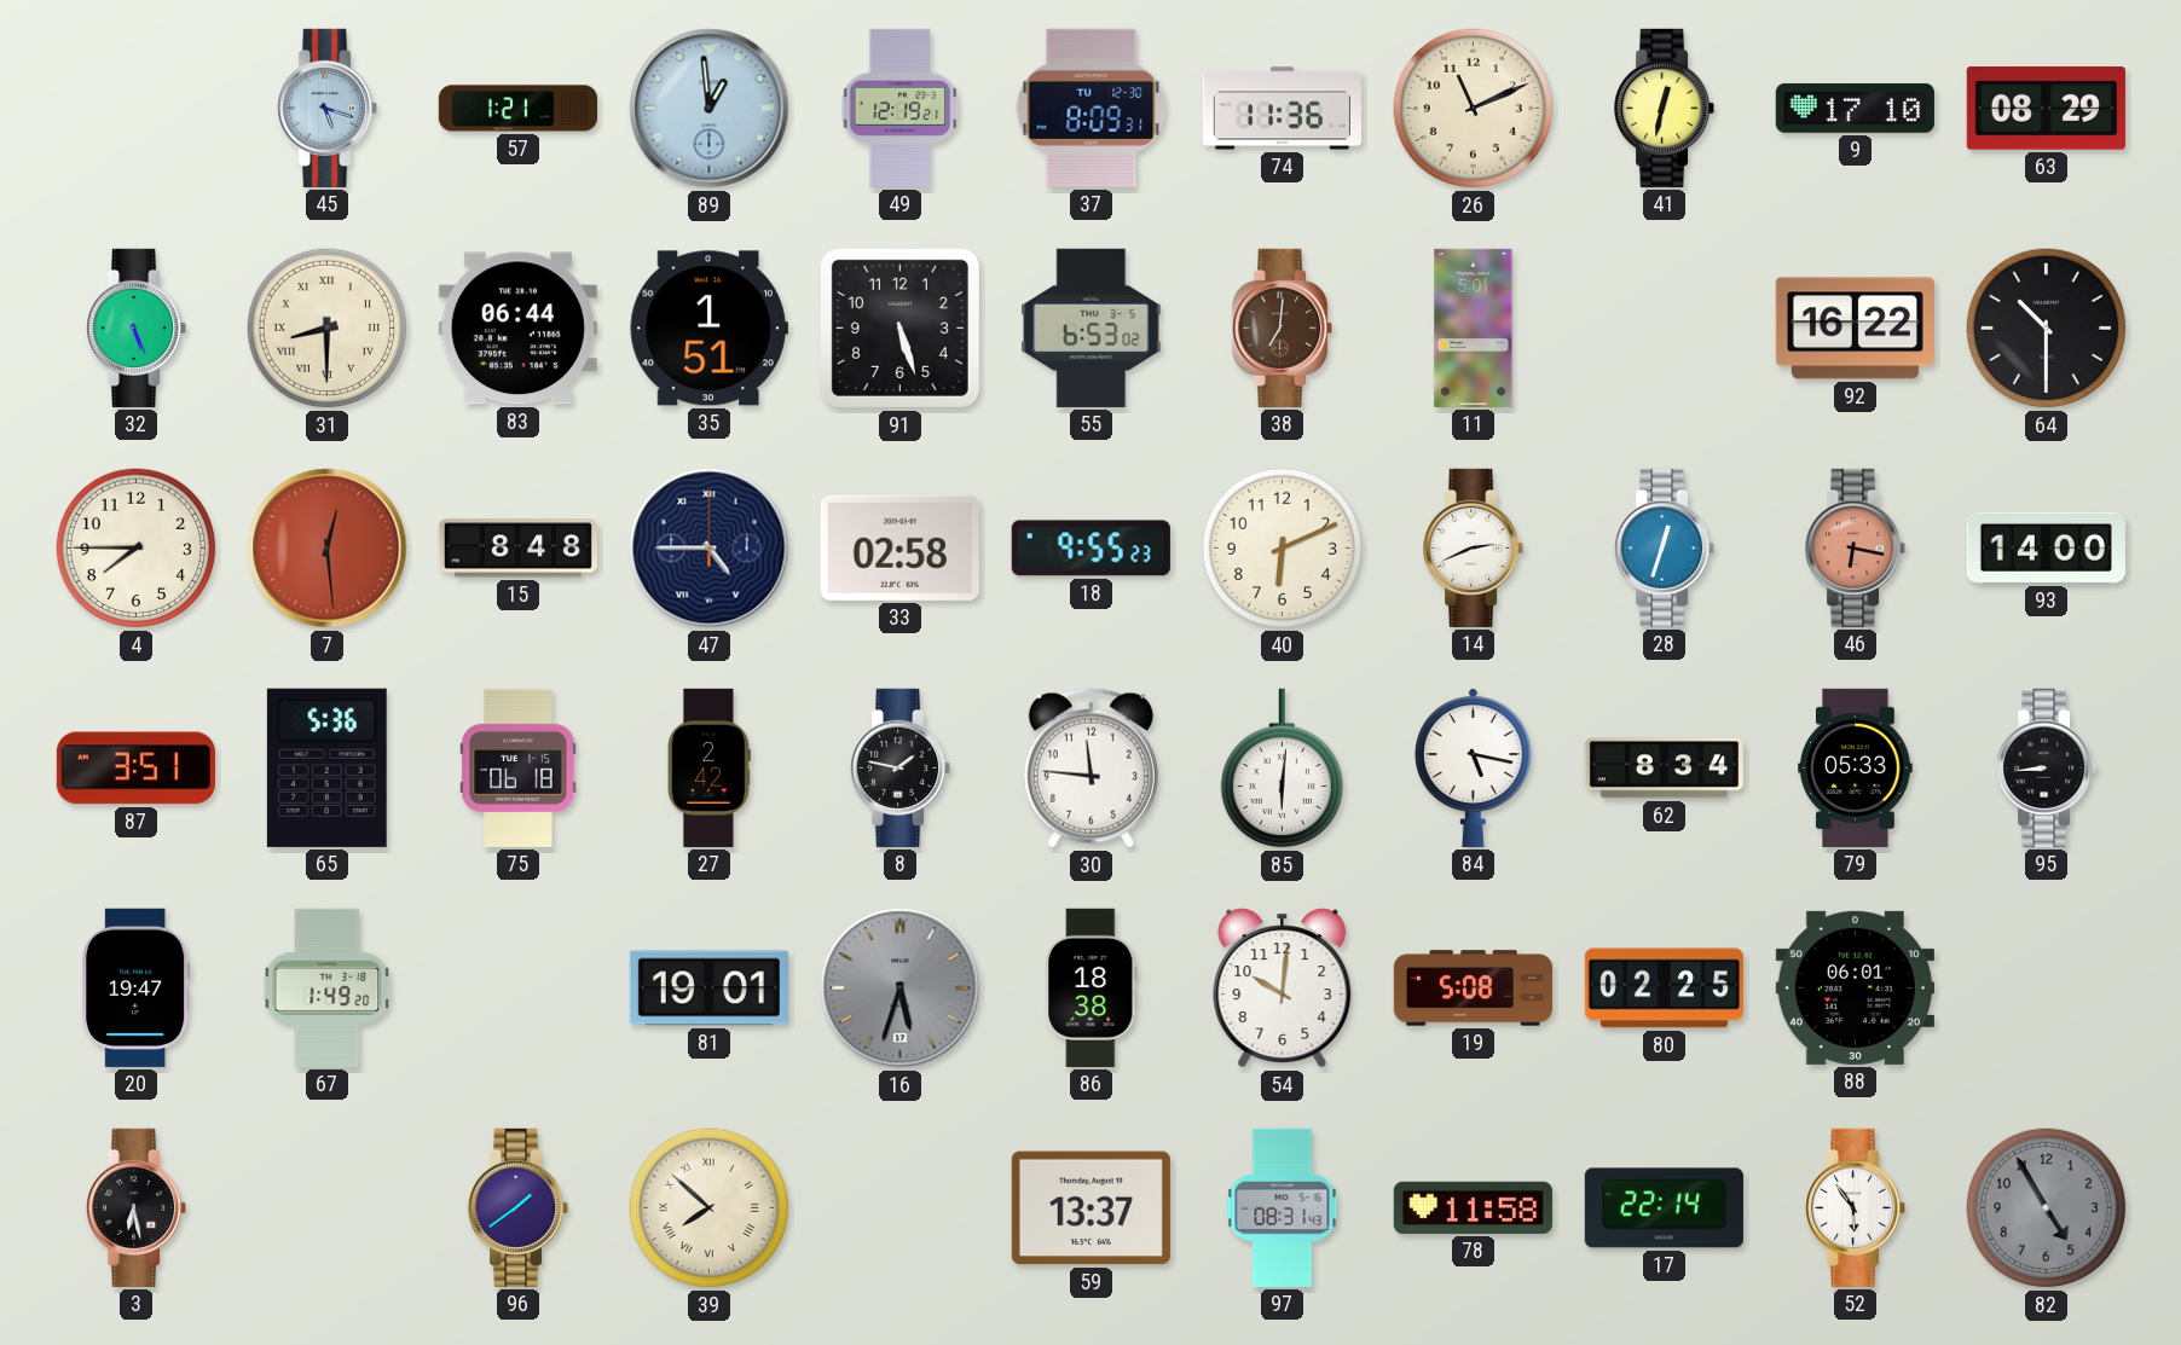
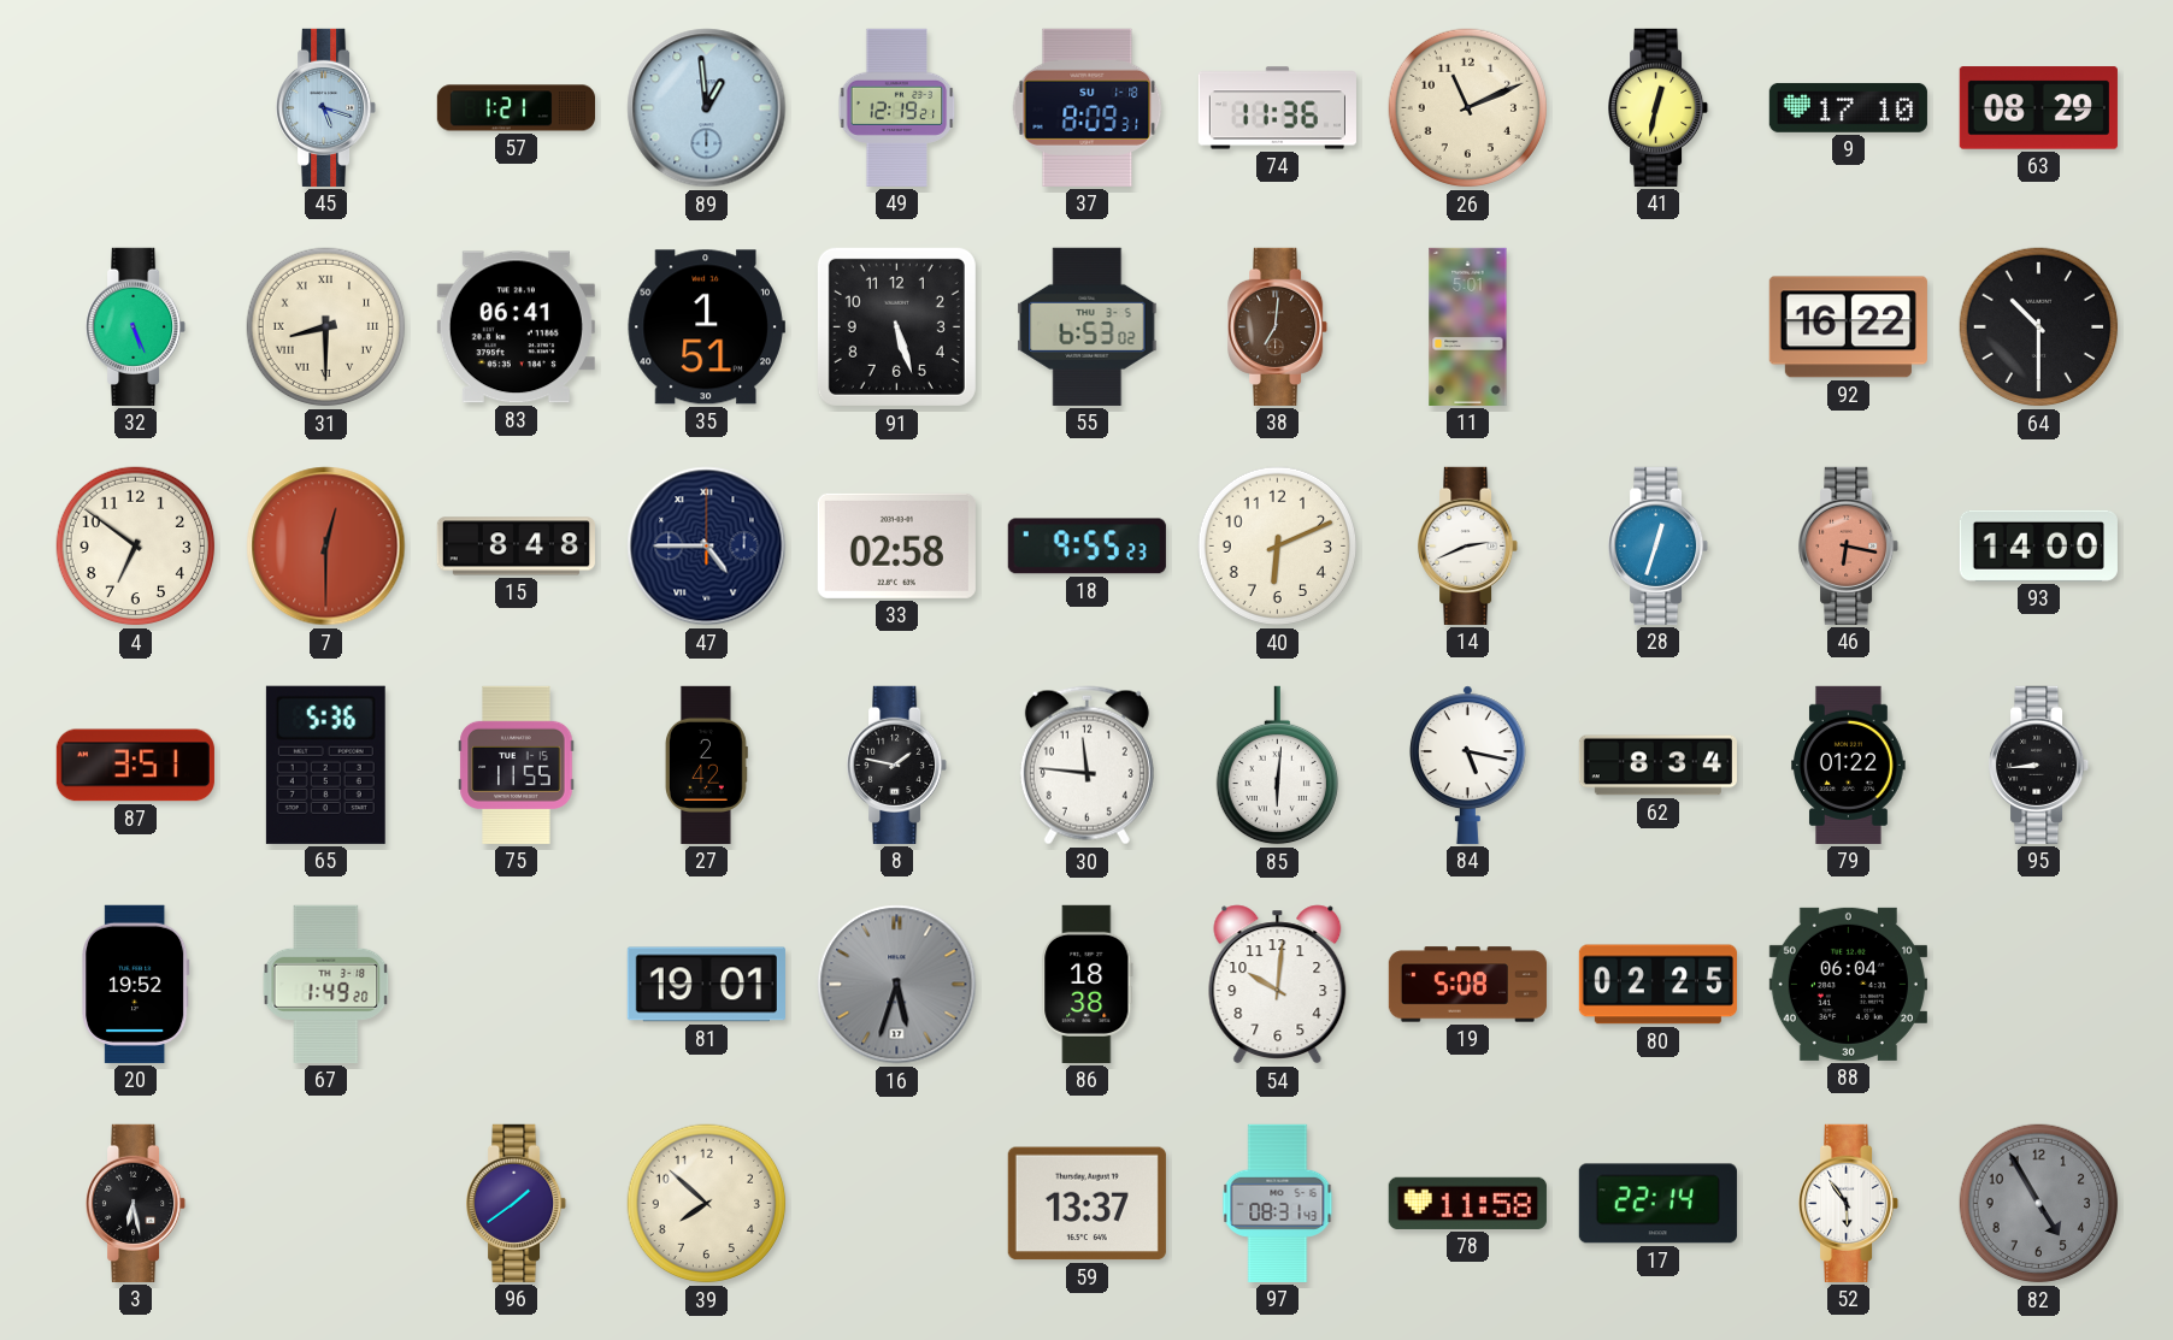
37 date: TU 12-30 -> SU 1-18
83: 06:44 -> 06:41
4: 7:45 -> 6:51
7: 12:29 -> 12:30
75: 06:18 -> 11:55
79: 05:33 -> 01:22
20: 19:47 -> 19:52
88: 06:01 -> 06:04
39 numerals: Roman -> Arabic
